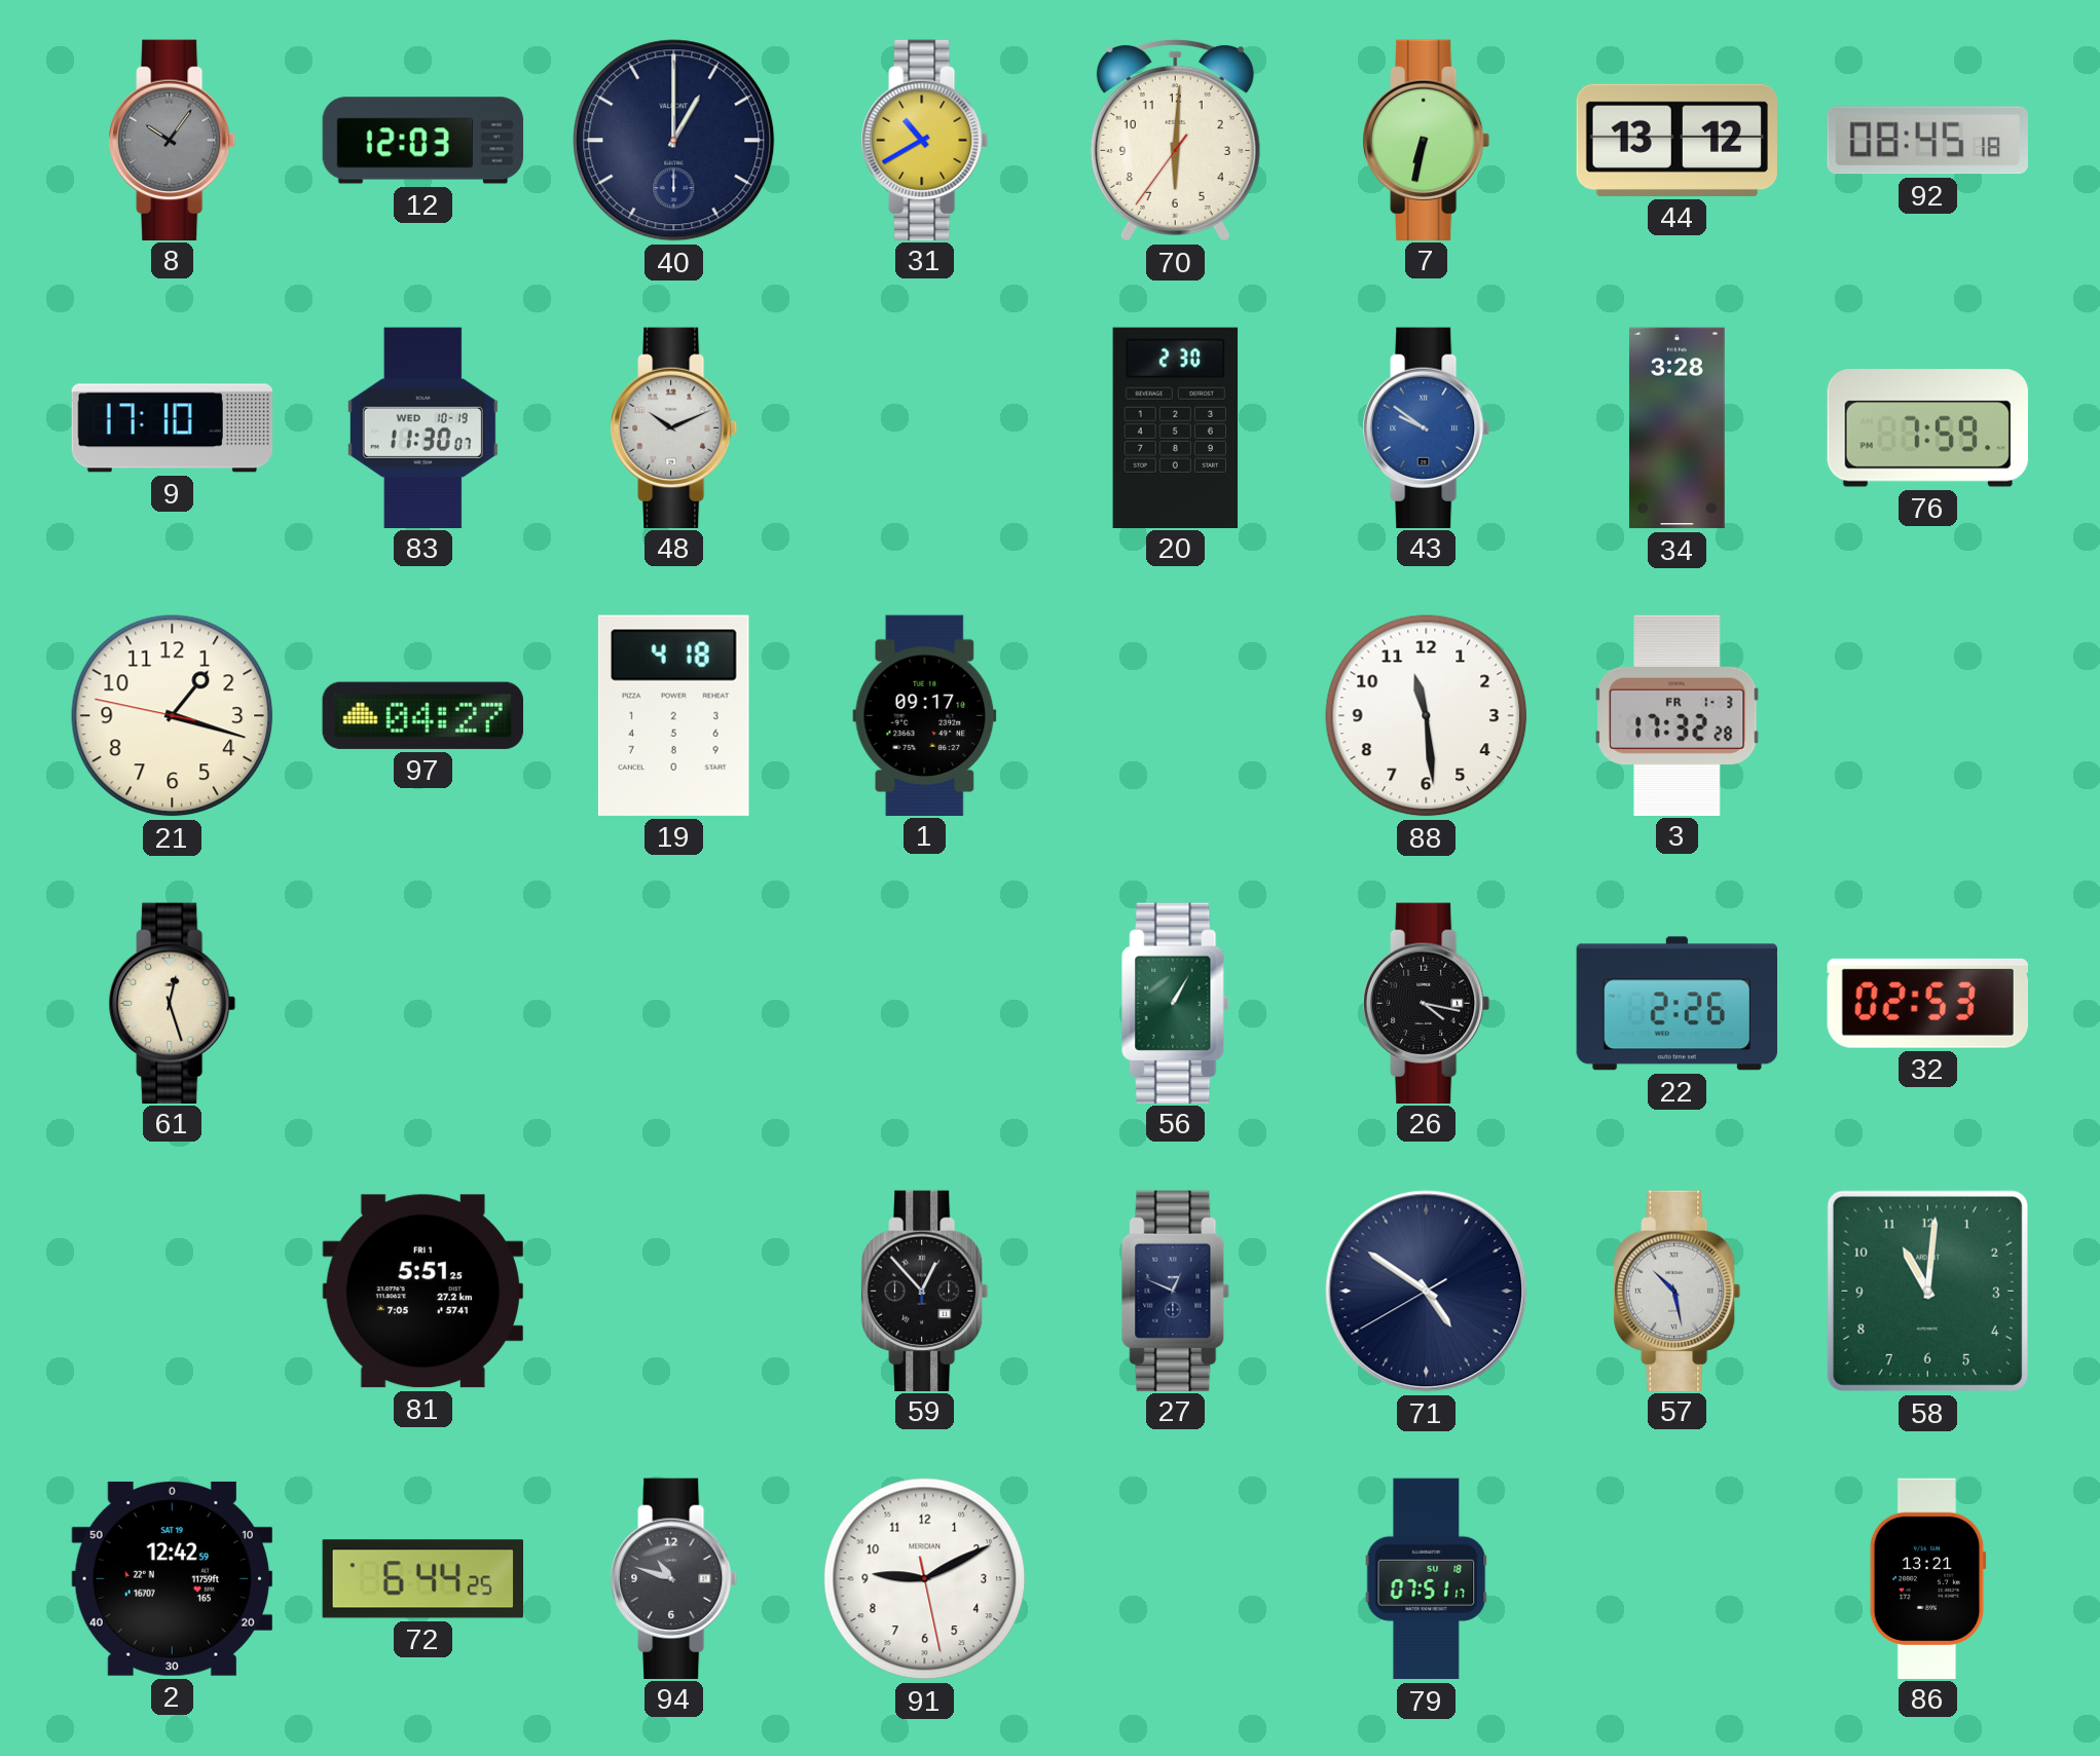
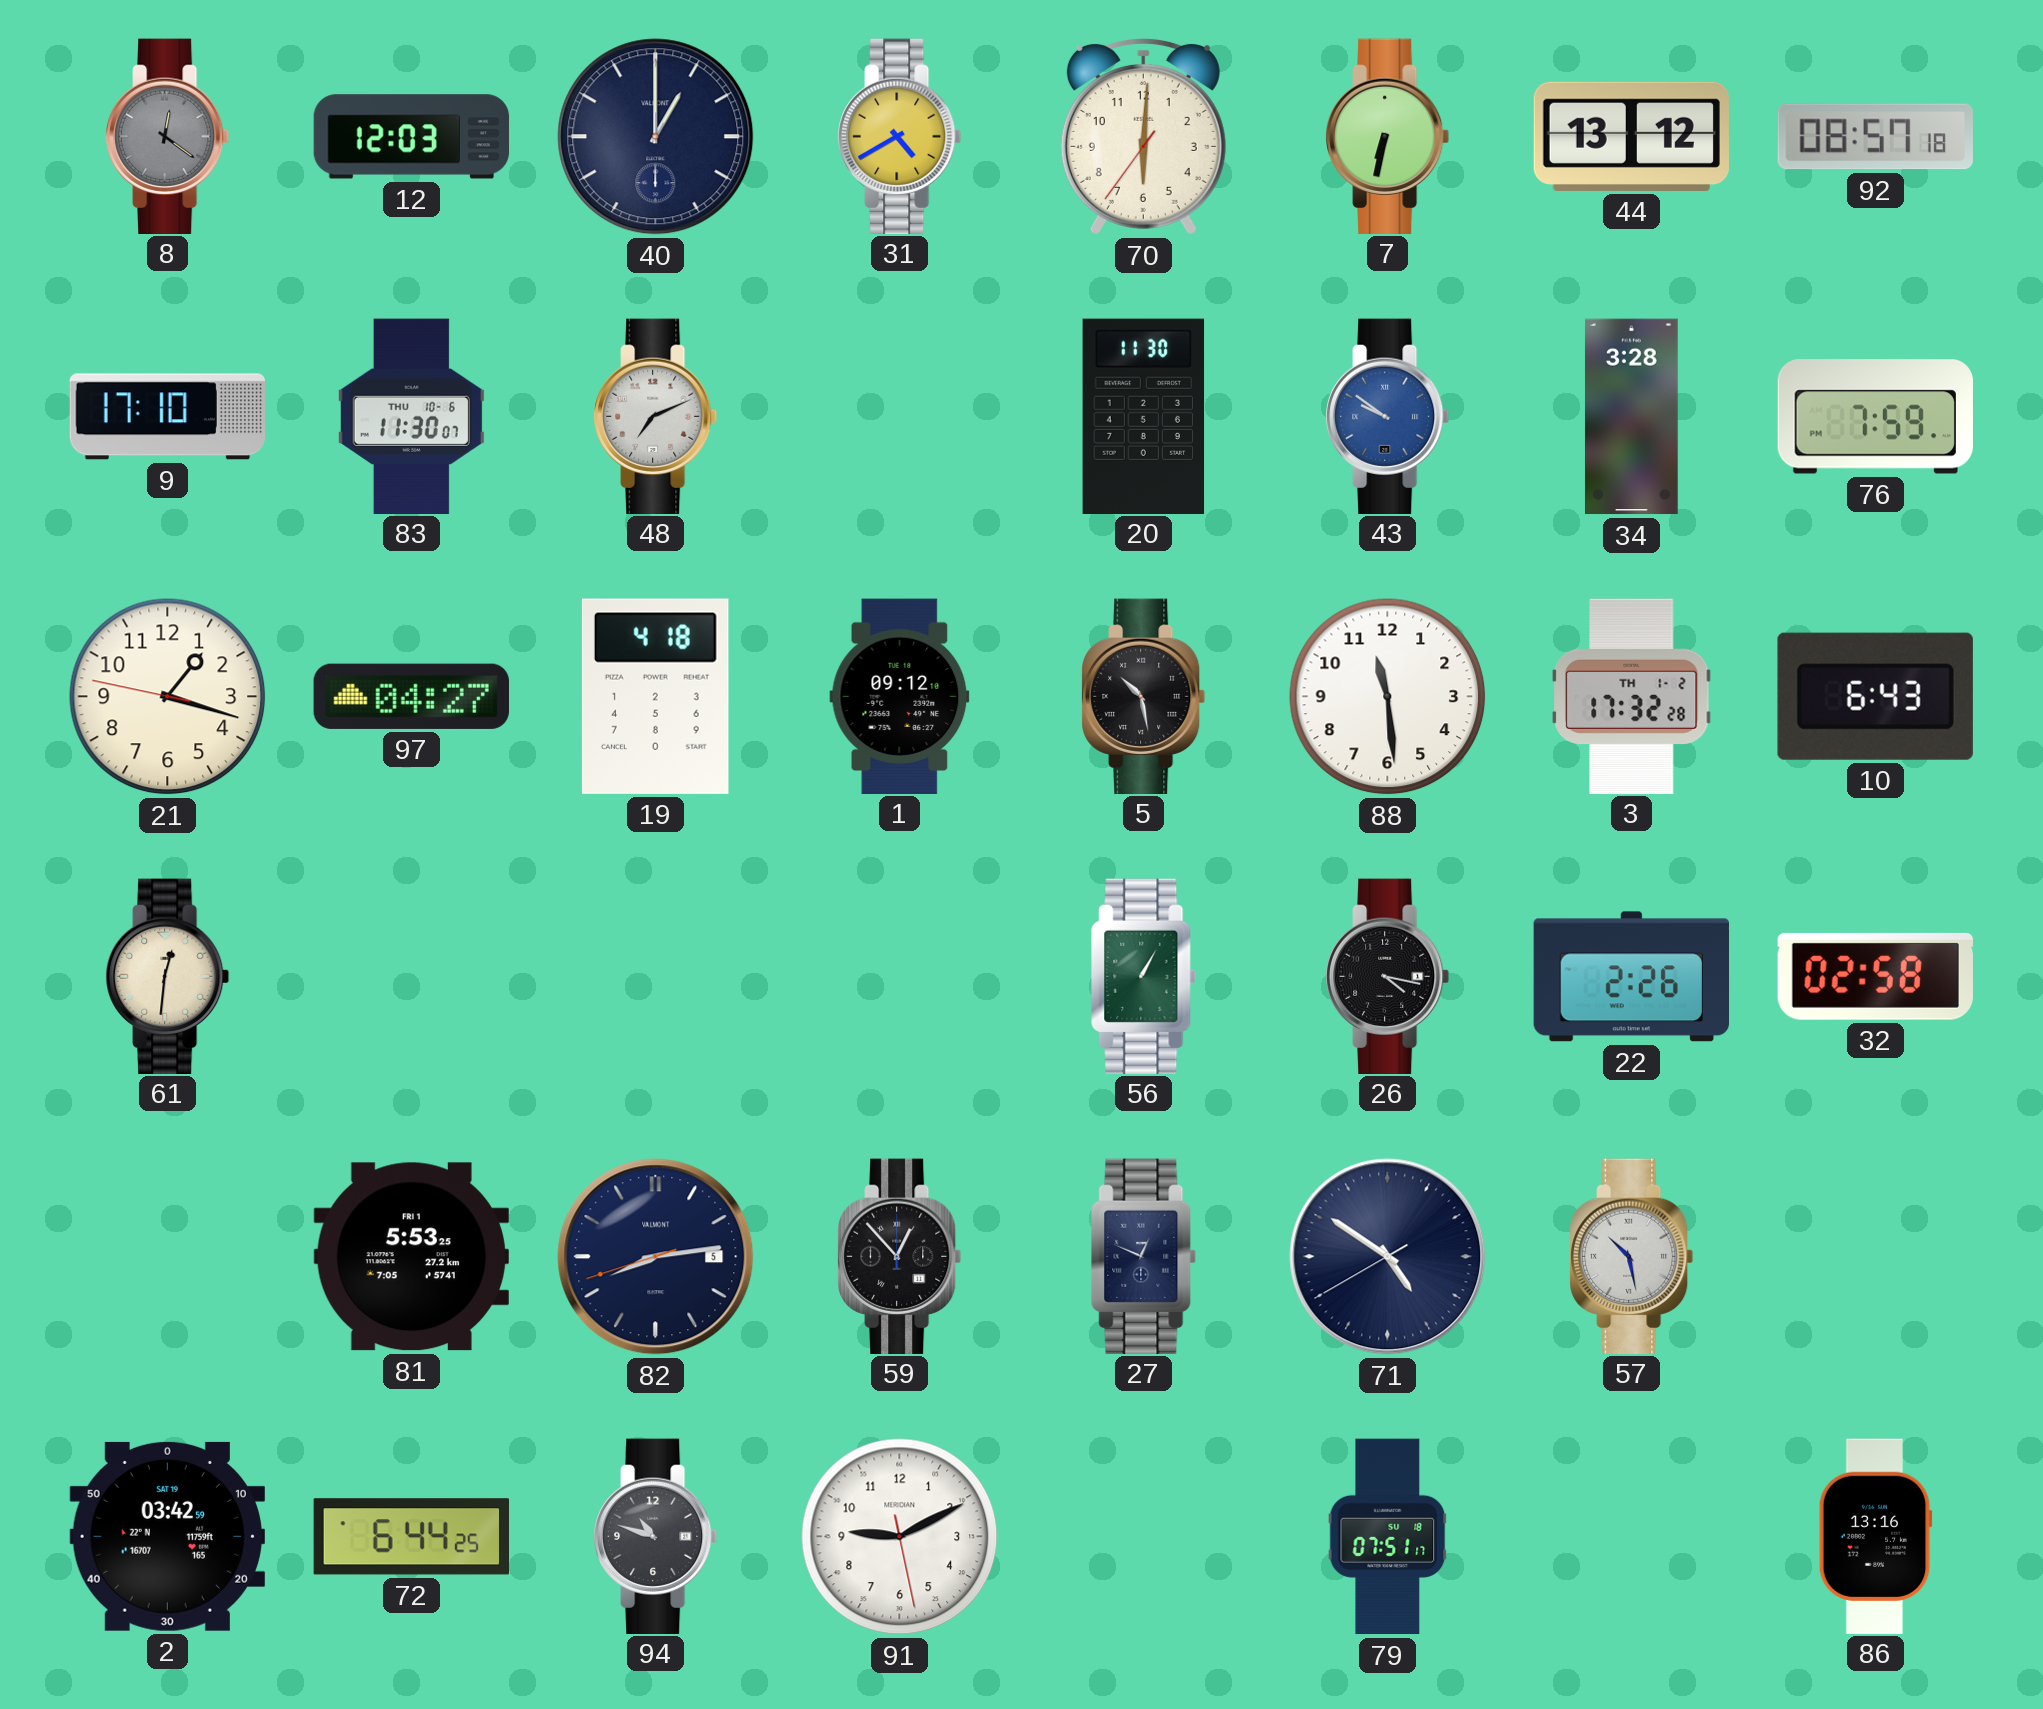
8: 10:06 -> 12:21
31: 10:40 -> 4:40
92: 08:45 -> 08:57
83 date: WED 10-19 -> THU 10-6
48: 10:11 -> 7:11
20: 2:30 -> 11:30
1: 09:17 -> 09:12
5: none -> 10:28
3 date: FR 1-3 -> TH 1-2
10: none -> 6:43
61: 12:27 -> 12:31
32: 02:53 -> 02:58
81: 5:51 -> 5:53
82: none -> 8:13
58: 11:01 -> none
2: 12:42 -> 03:42
86: 13:21 -> 13:16
